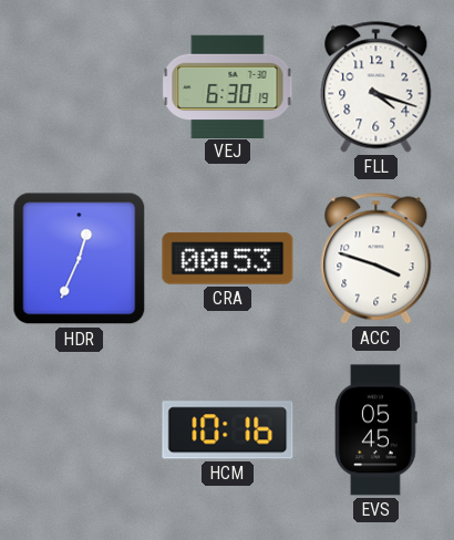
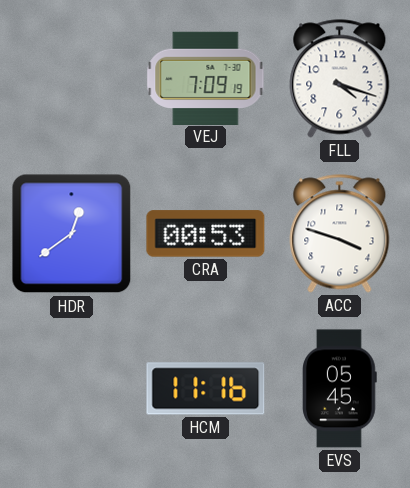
VEJ: 6:30 -> 7:09
HDR: 12:34 -> 12:39
HCM: 10:16 -> 11:16
